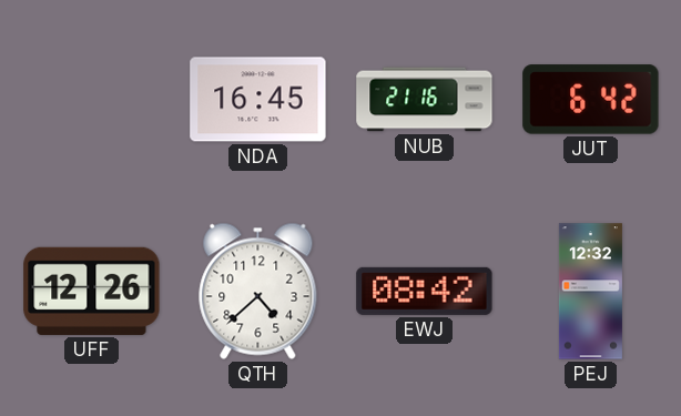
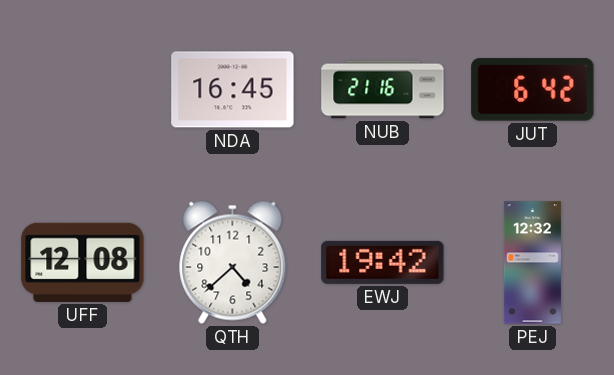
UFF: 12:26 -> 12:08
EWJ: 08:42 -> 19:42
